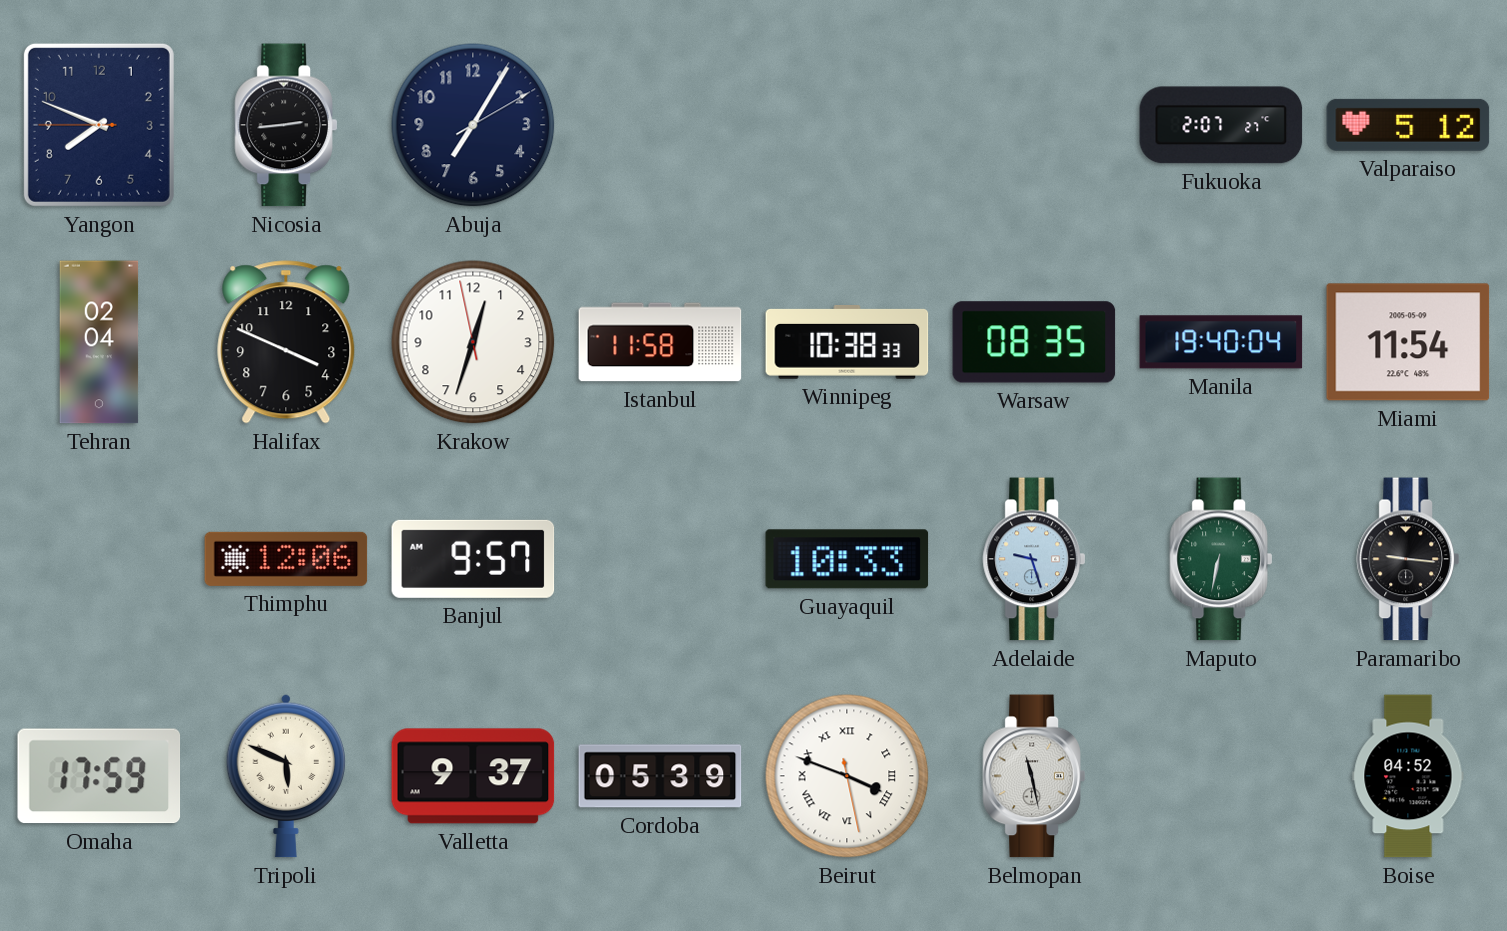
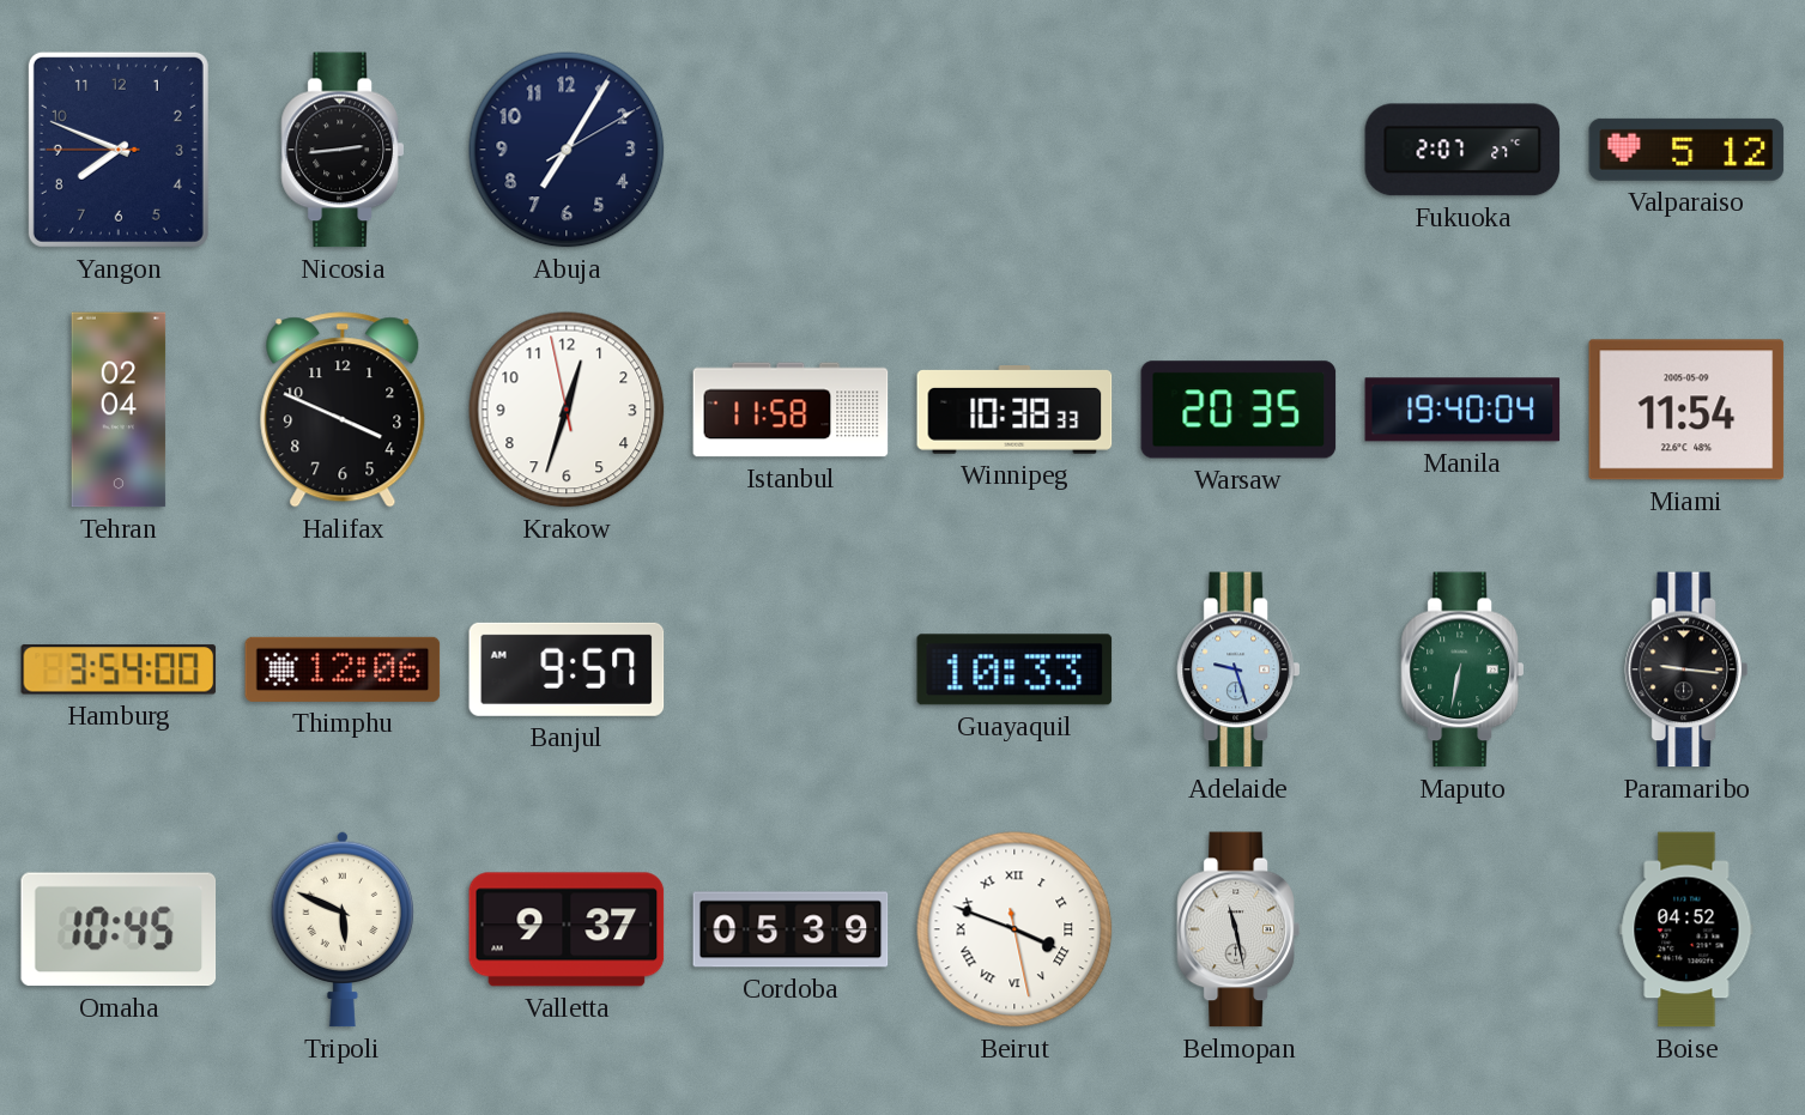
Warsaw: 08:35 -> 20:35
Hamburg: none -> 3:54
Omaha: 17:59 -> 10:45
